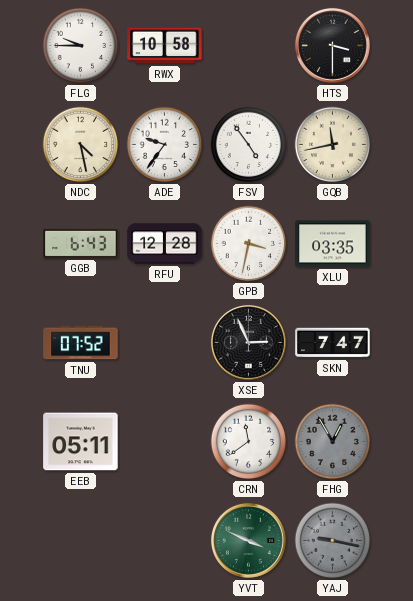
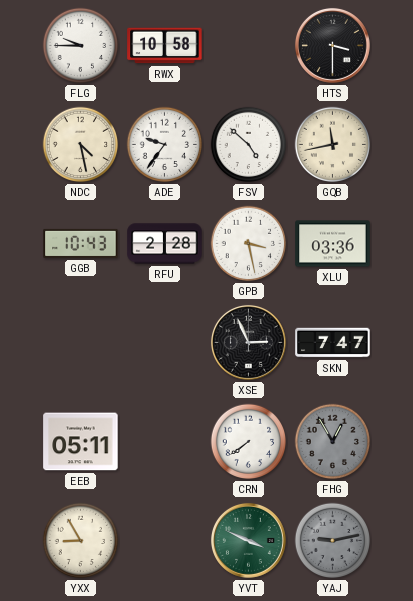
FSV: 4:54 -> 4:52
GGB: 6:43 -> 10:43
RFU: 12:28 -> 2:28
GPB: 3:32 -> 3:28
XLU: 03:35 -> 03:36
TNU: 07:52 -> none
CRN: 11:39 -> 7:39
YXX: none -> 8:55
YAJ: 9:17 -> 9:13
